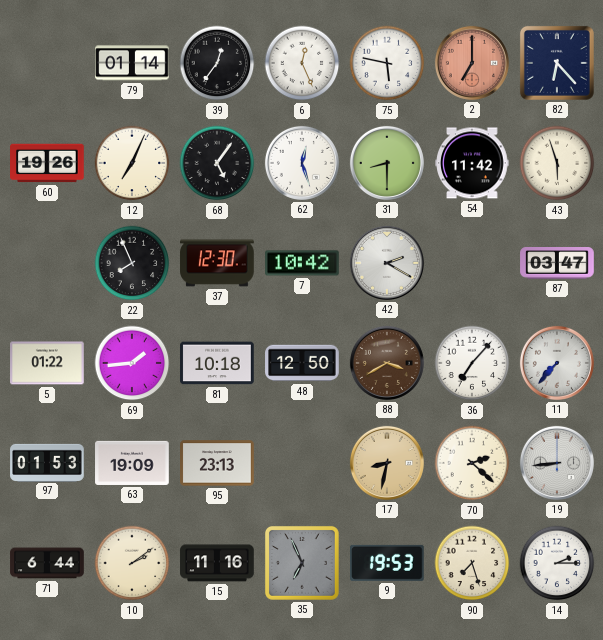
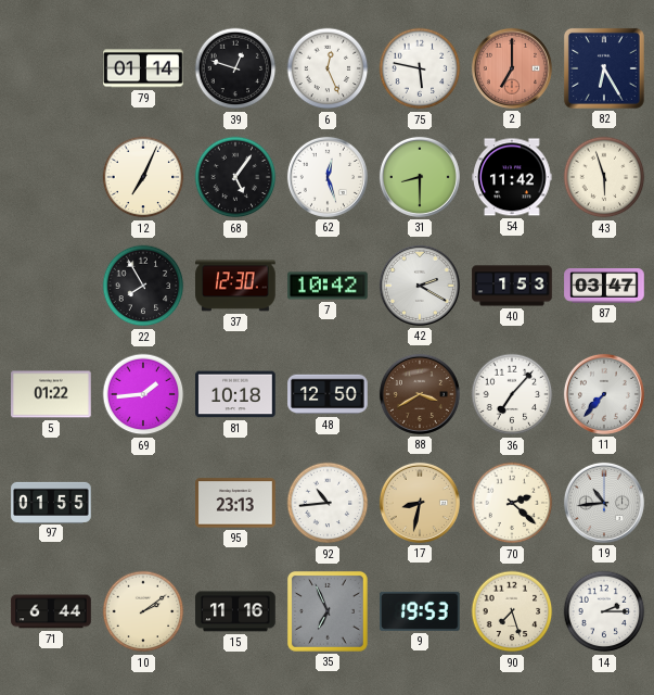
39: 12:36 -> 12:48
82: 6:23 -> 6:25
60: 19:26 -> none
22: 7:56 -> 7:55
40: none -> 1:53
97: 01:53 -> 01:55
63: 19:09 -> none
92: none -> 10:44
19: 8:44 -> 10:44
